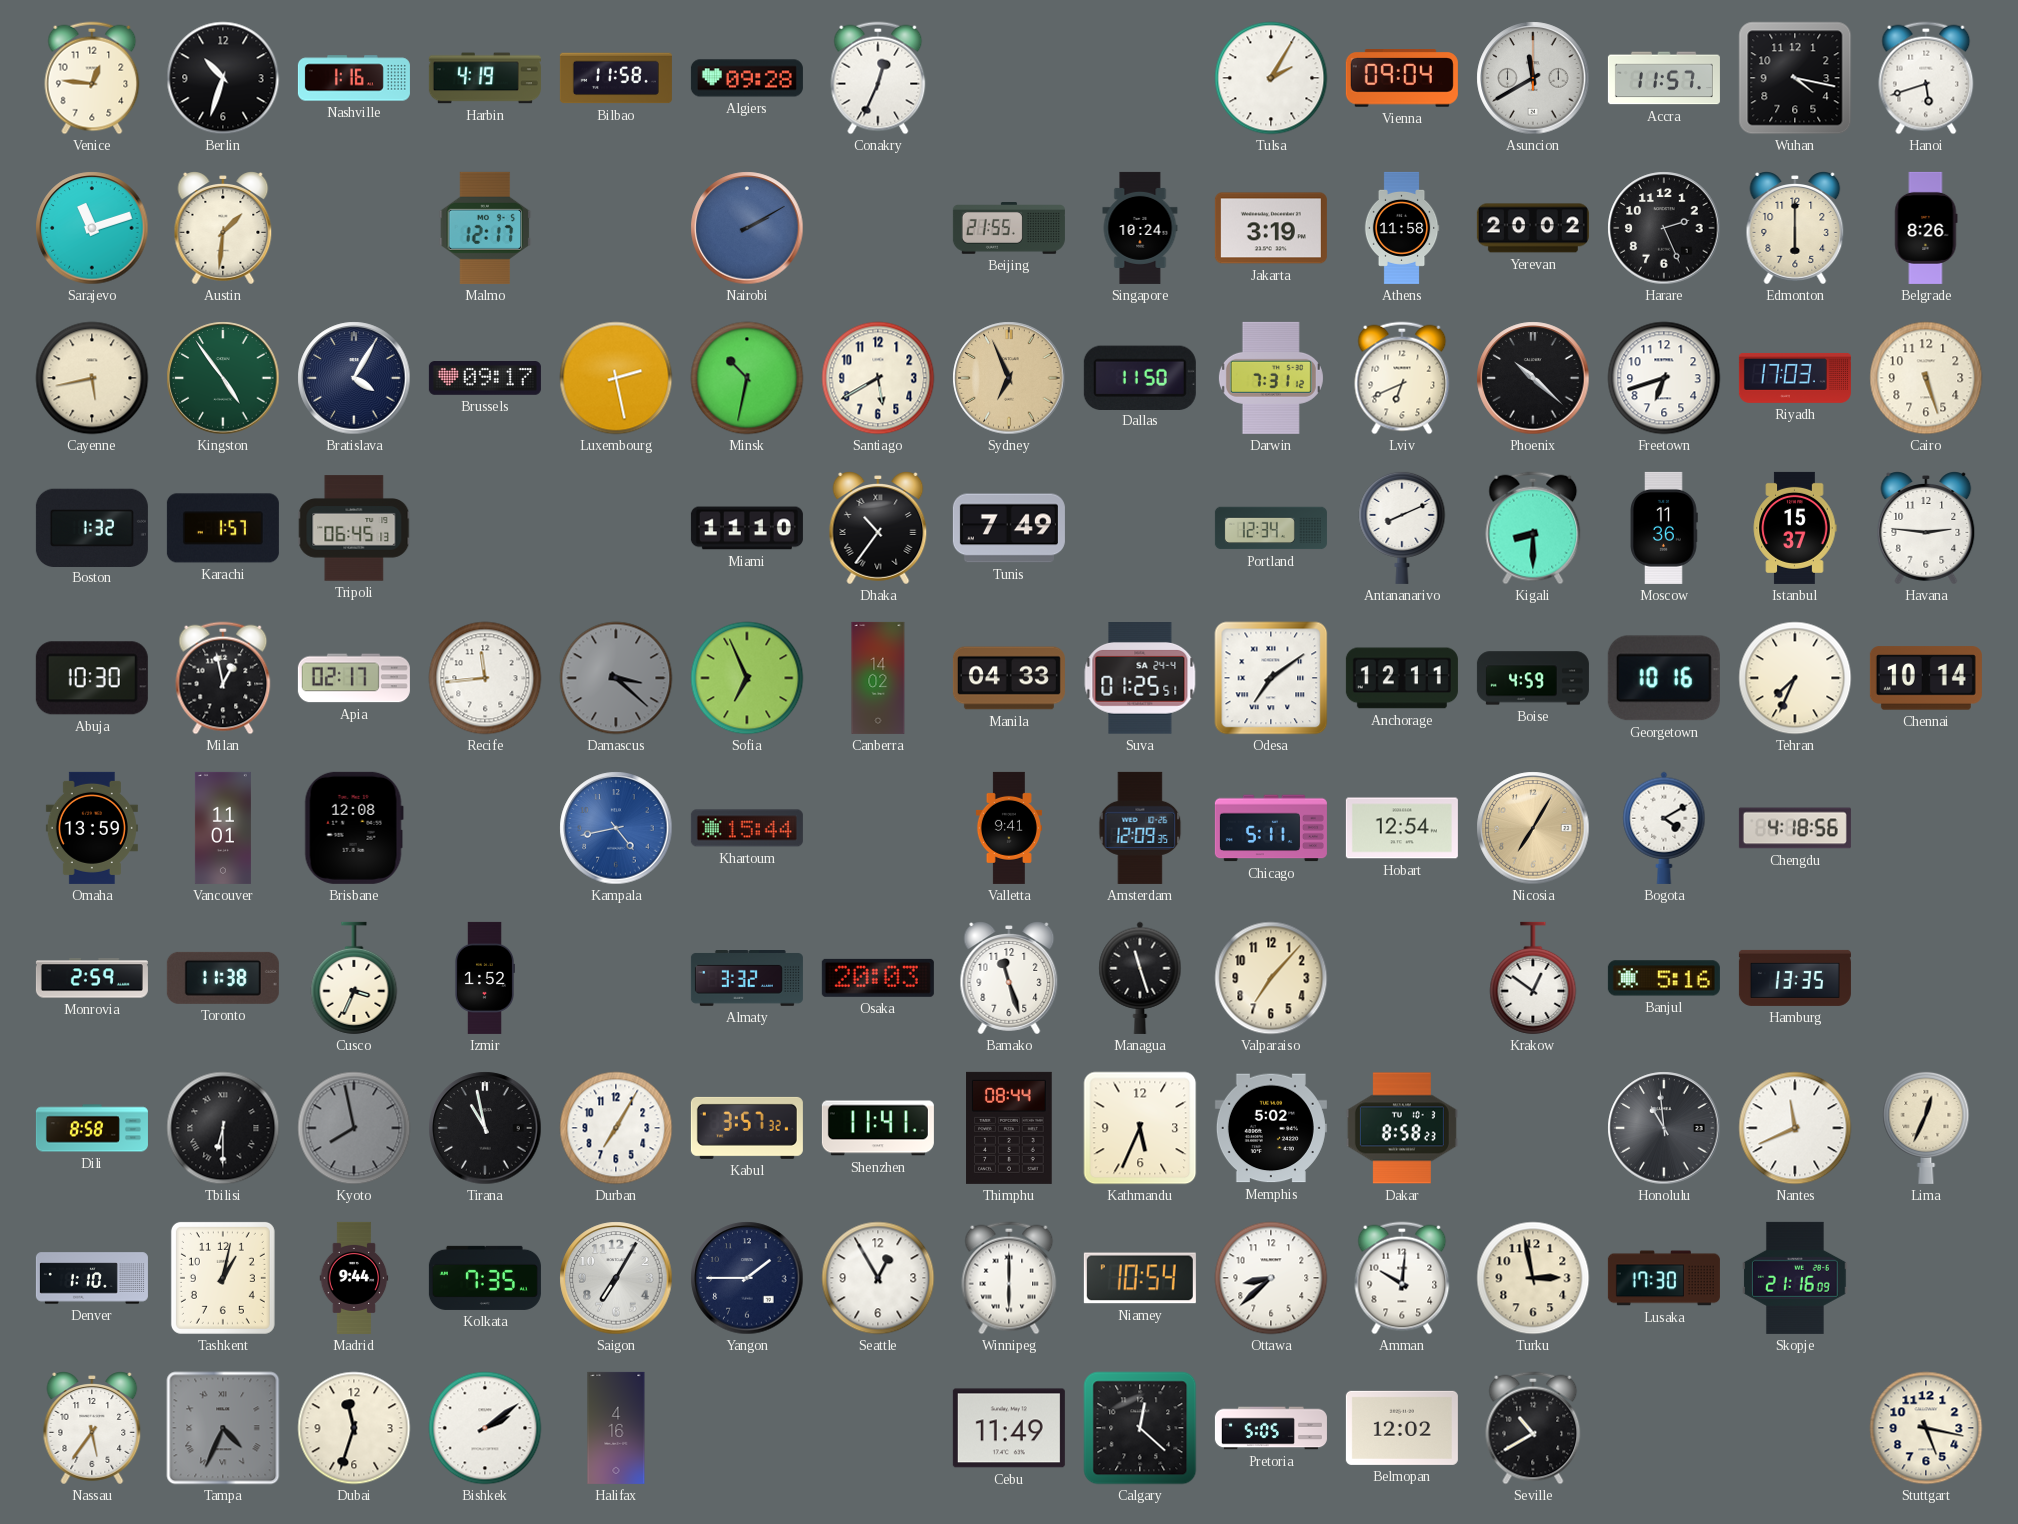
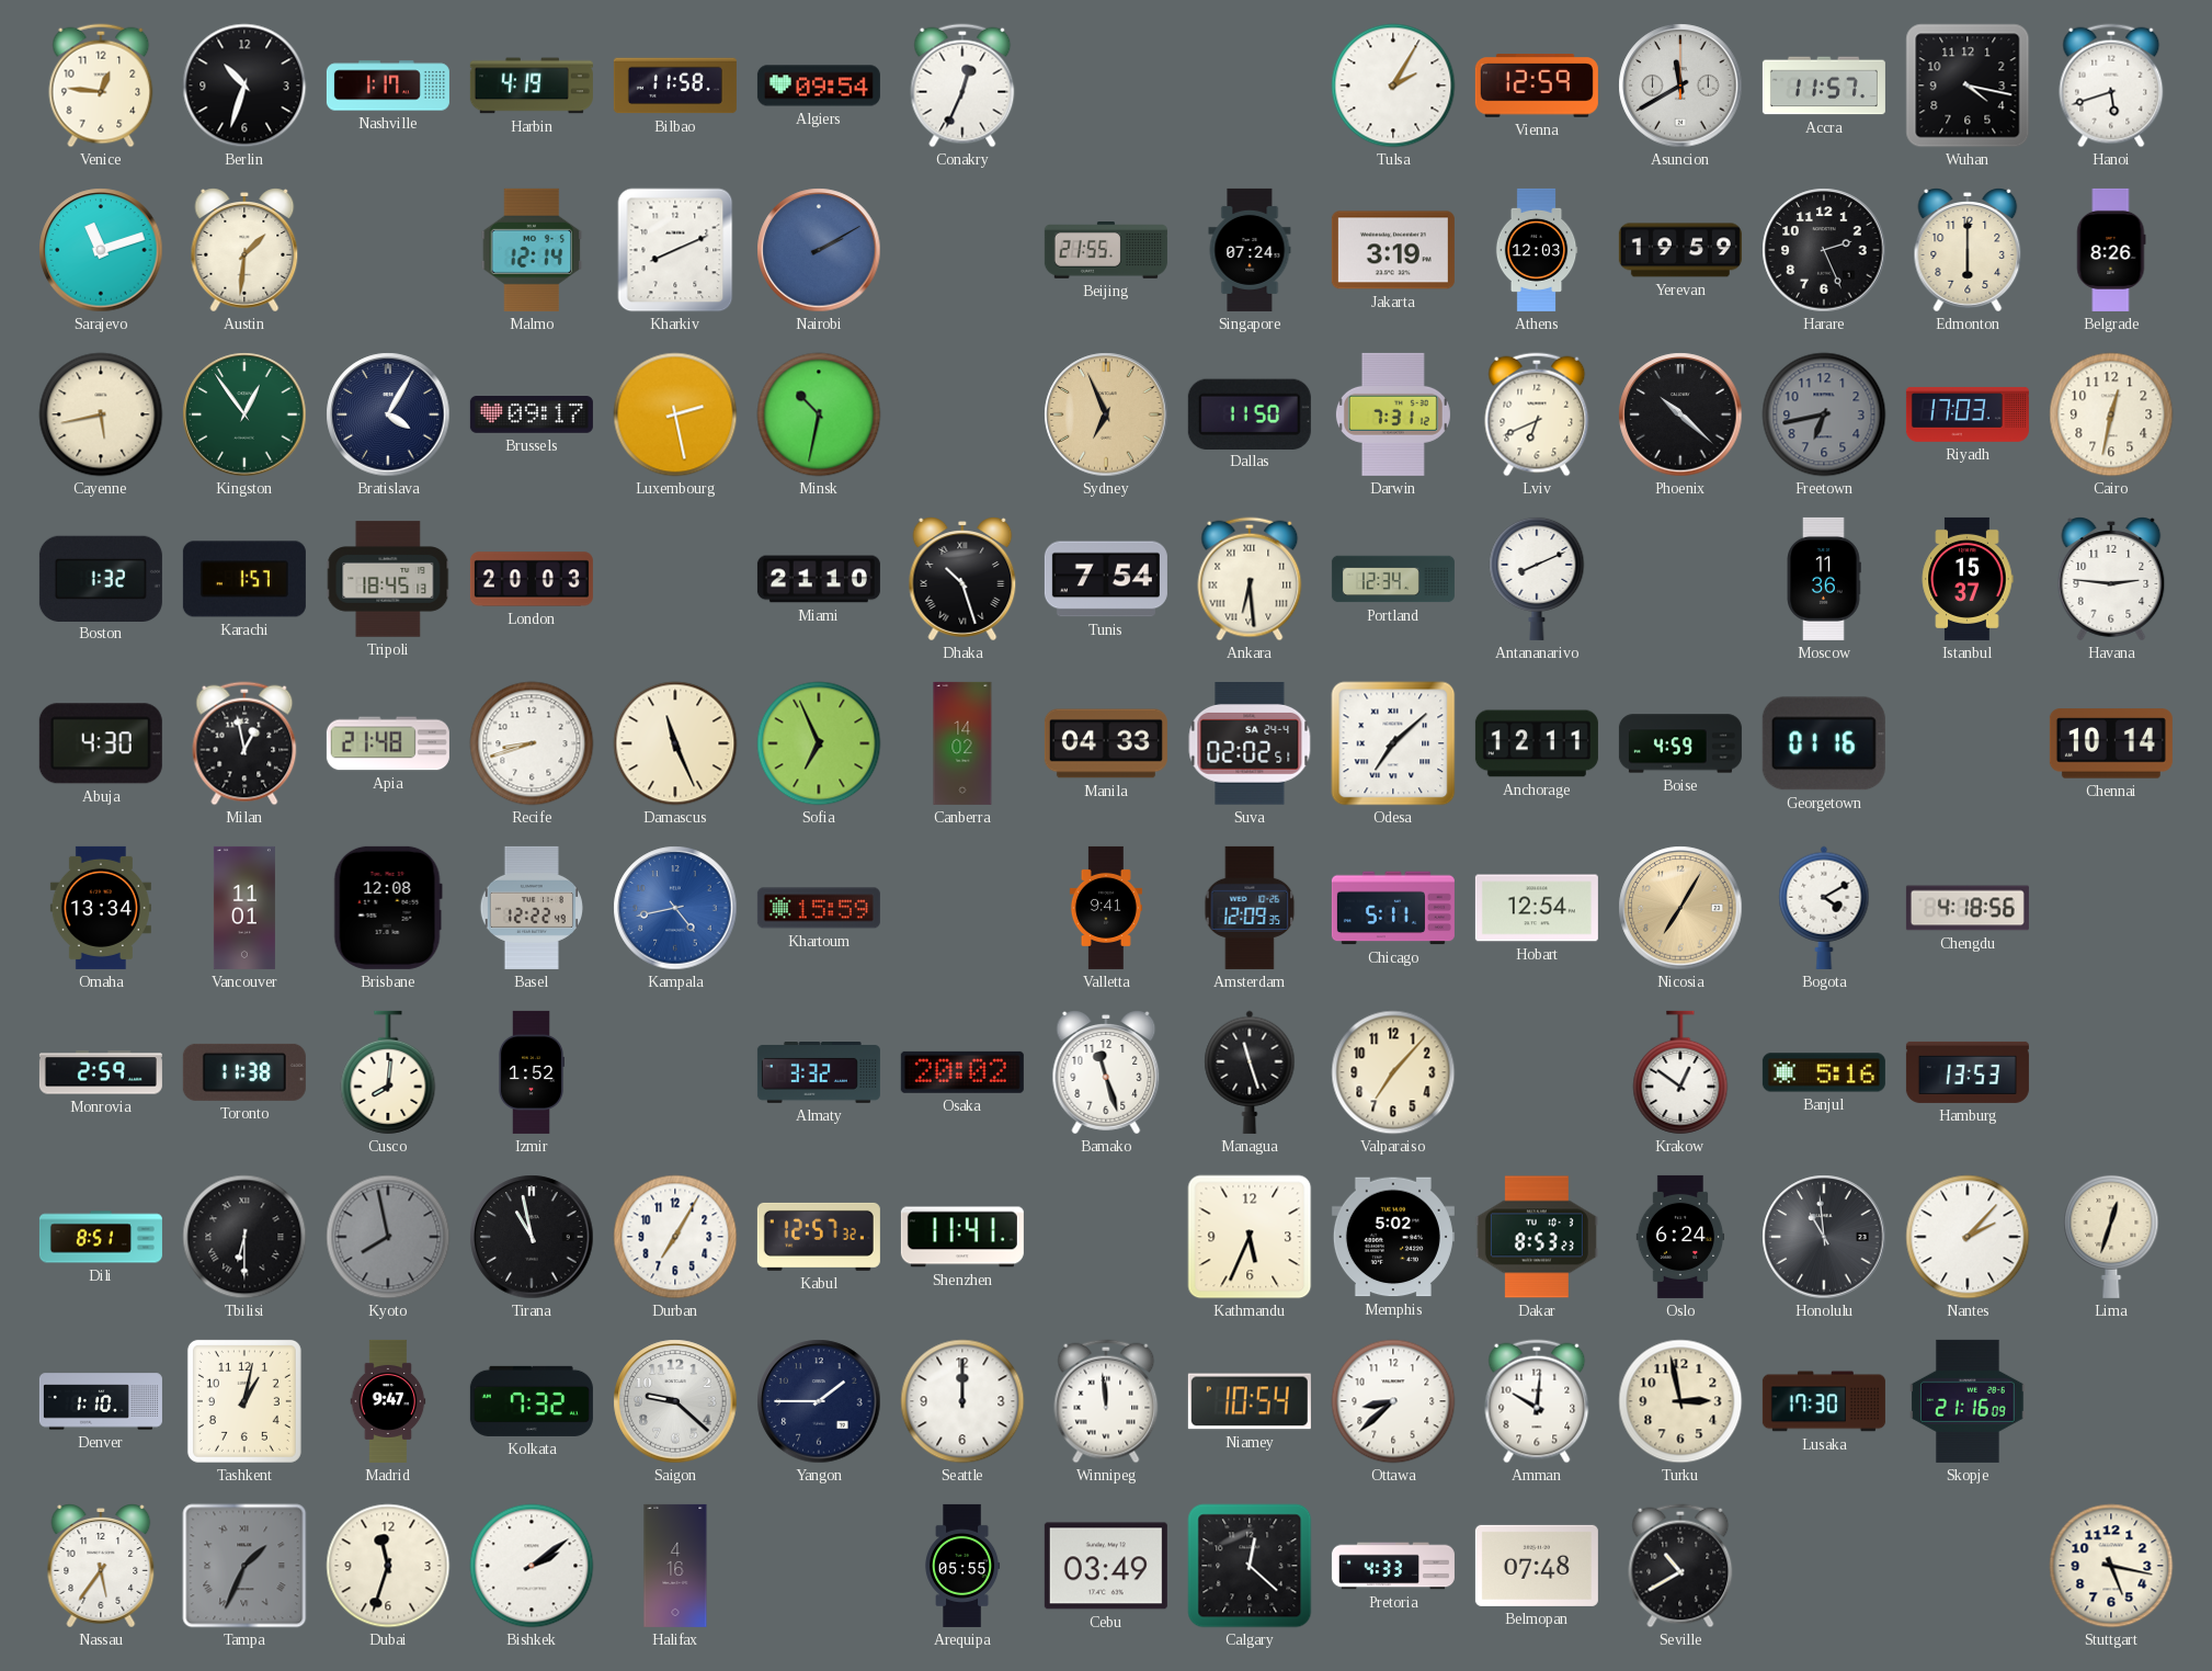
Nashville: 1:16 -> 1:17
Algiers: 09:28 -> 09:54
Vienna: 09:04 -> 12:59
Malmo: 12:17 -> 12:14
Kharkiv: none -> 8:11
Singapore: 10:24 -> 07:24
Athens: 11:58 -> 12:03
Yerevan: 20:02 -> 19:59
Kingston: 4:54 -> 12:54
Santiago: 5:40 -> none
Freetown: 6:42 -> 6:43
Freetown dial: white -> grey
Cairo: 5:27 -> 12:32
Tripoli: 06:45 -> 18:45
London: none -> 20:03
Miami: 11:10 -> 21:10
Dhaka: 10:36 -> 10:27
Tunis: 7:49 -> 7:54
Ankara: none -> 6:29
Kigali: 8:30 -> none
Abuja: 10:30 -> 4:30
Apia: 02:17 -> 21:48
Recife: 11:44 -> 8:42
Damascus: 3:22 -> 11:26
Damascus dial: grey -> cream
Suva: 01:25 -> 02:02
Odesa: 7:09 -> 7:08
Georgetown: 10:16 -> 01:16
Tehran: 7:34 -> none
Omaha: 13:59 -> 13:34
Basel: none -> 12:22
Khartoum: 15:44 -> 15:59
Cusco: 3:34 -> 8:01
Osaka: 20:03 -> 20:02
Hamburg: 13:35 -> 13:53
Dili: 8:58 -> 8:51
Kabul: 3:57 -> 12:57
Thimphu: 08:44 -> none
Dakar: 8:58 -> 8:53
Oslo: none -> 6:24
Nantes: 11:41 -> 2:07
Lima: 12:34 -> 12:33
Madrid: 9:44 -> 9:47
Kolkata: 7:35 -> 7:32
Saigon: 7:05 -> 9:22
Seattle: 12:55 -> 12:00
Winnipeg: 6:00 -> 11:59
Tampa: 4:34 -> 1:34
Arequipa: none -> 05:55
Cebu: 11:49 -> 03:49
Pretoria: 5:05 -> 4:33
Belmopan: 12:02 -> 07:48
